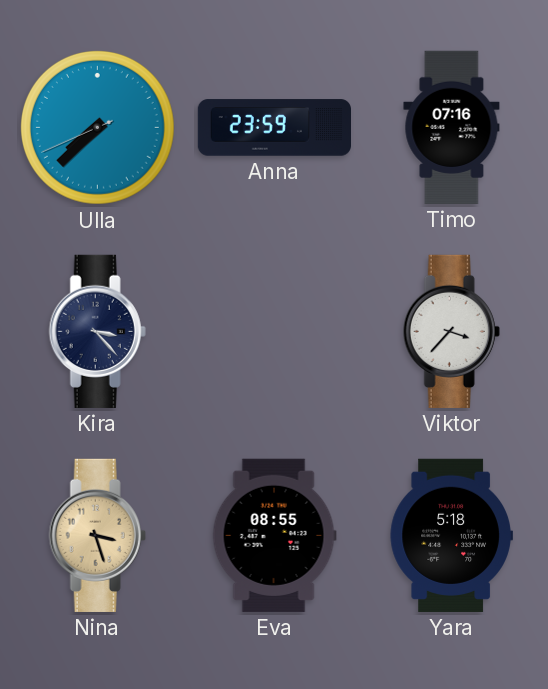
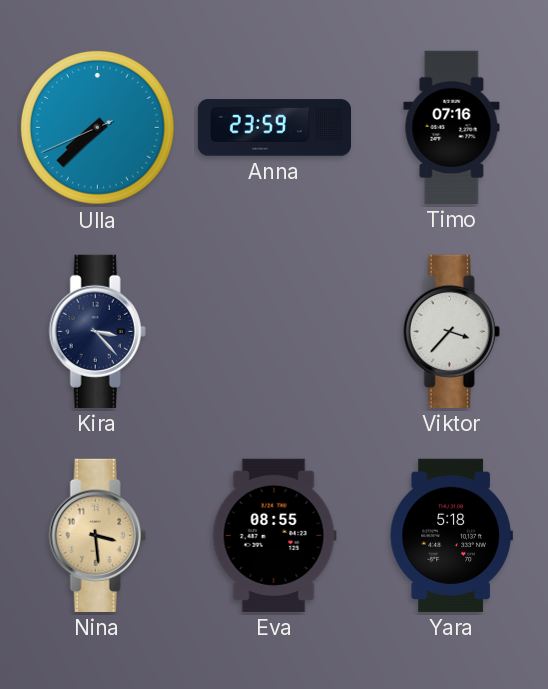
Nina: 3:27 -> 3:29
